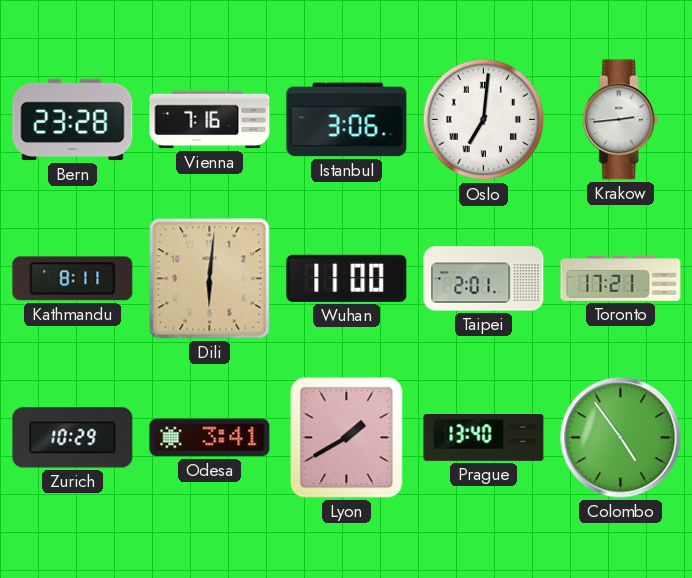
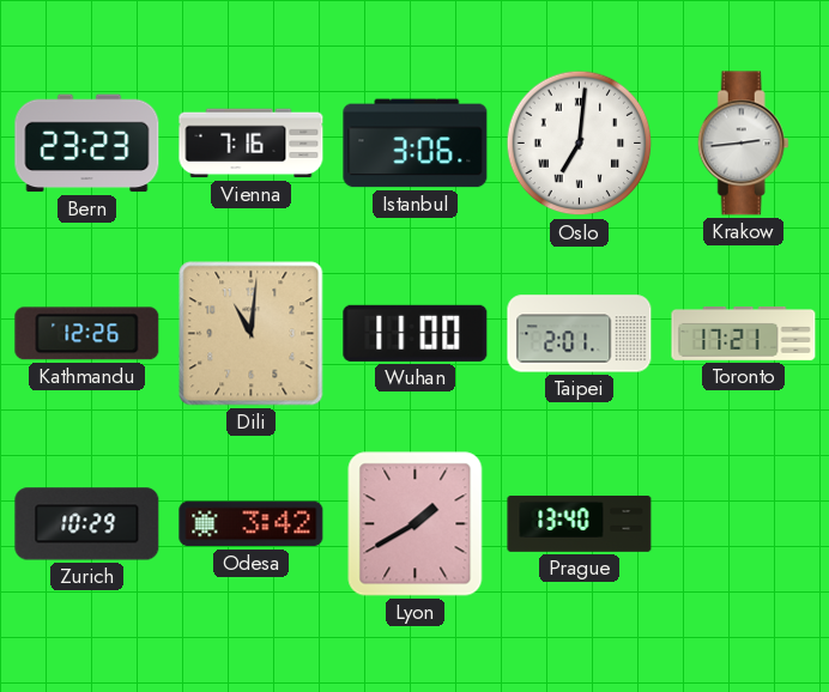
Bern: 23:28 -> 23:23
Kathmandu: 8:11 -> 12:26
Dili: 6:01 -> 11:01
Odesa: 3:41 -> 3:42
Colombo: 4:54 -> none
